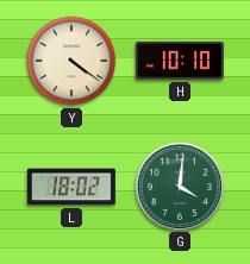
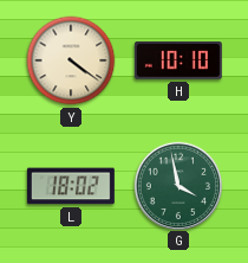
G: 4:01 -> 3:58
